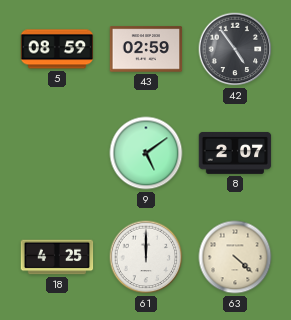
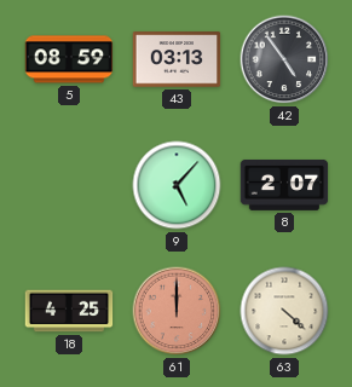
43: 02:59 -> 03:13
9: 5:09 -> 5:07
61 dial: white -> salmon
